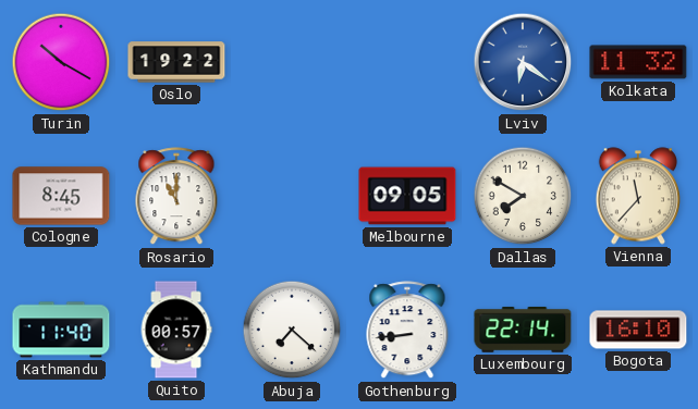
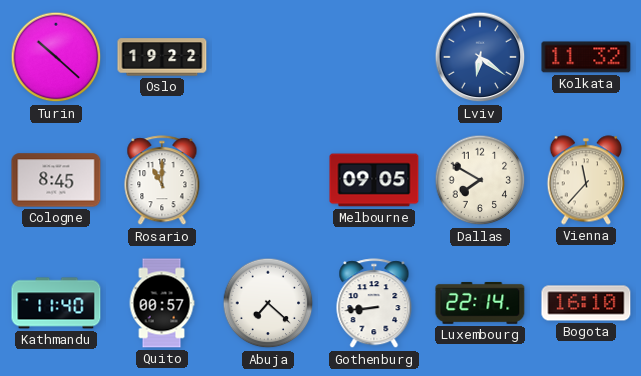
Turin: 10:20 -> 10:22
